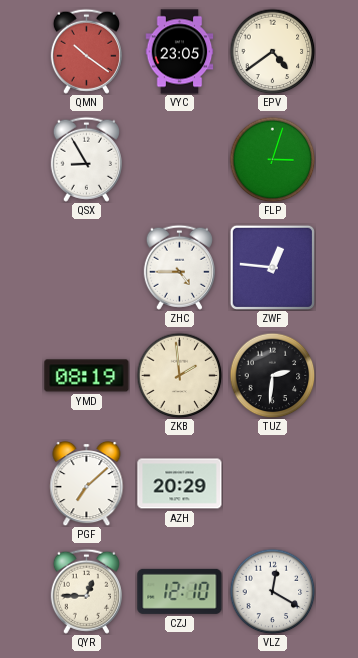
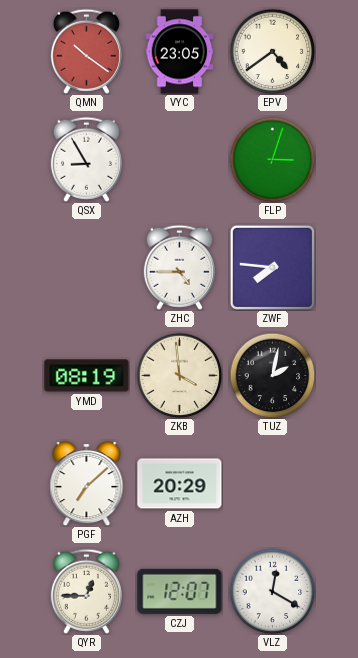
ZWF: 12:46 -> 7:46
ZKB: 1:59 -> 3:59
TUZ: 2:31 -> 2:02
CZJ: 12:10 -> 12:07
